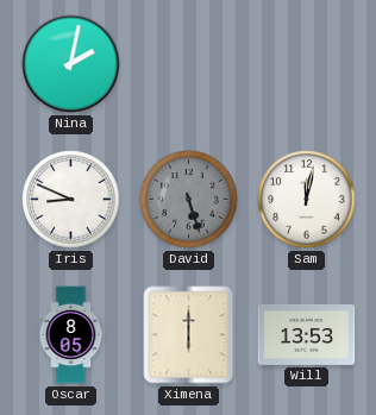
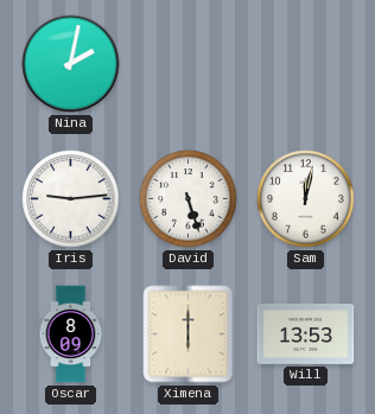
Iris: 8:49 -> 9:14
David dial: grey -> white
Oscar: 8:05 -> 8:09
